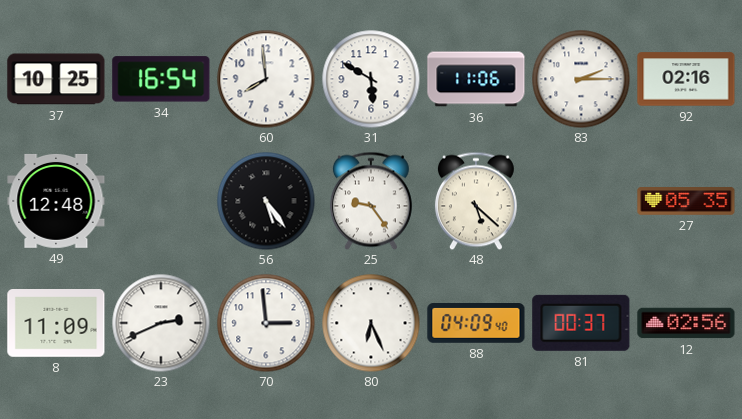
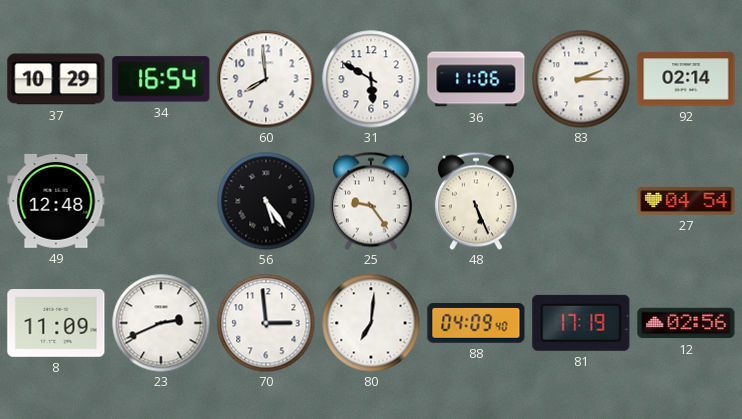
37: 10:25 -> 10:29
92: 02:16 -> 02:14
48: 5:22 -> 5:26
27: 05:35 -> 04:54
80: 6:26 -> 7:01
81: 00:37 -> 17:19
